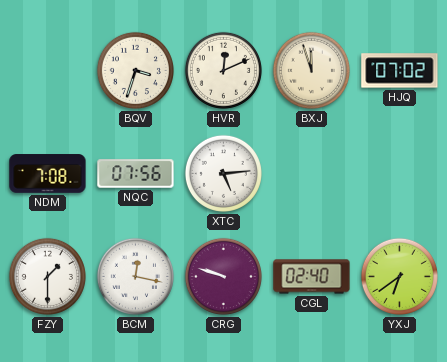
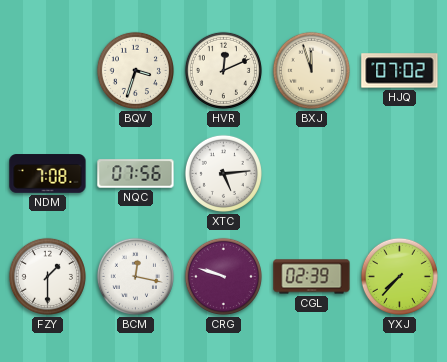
CGL: 02:40 -> 02:39
YXJ: 6:39 -> 7:37
